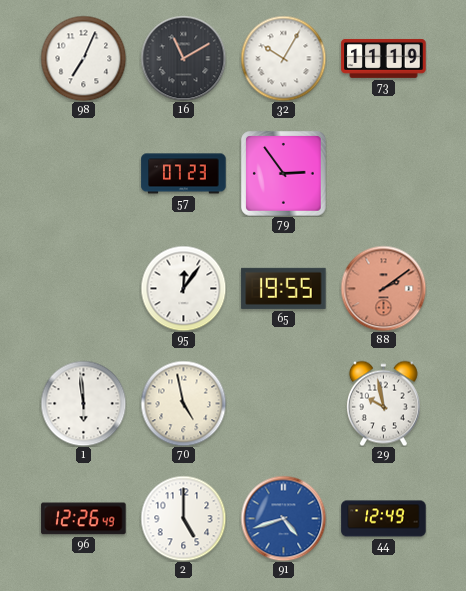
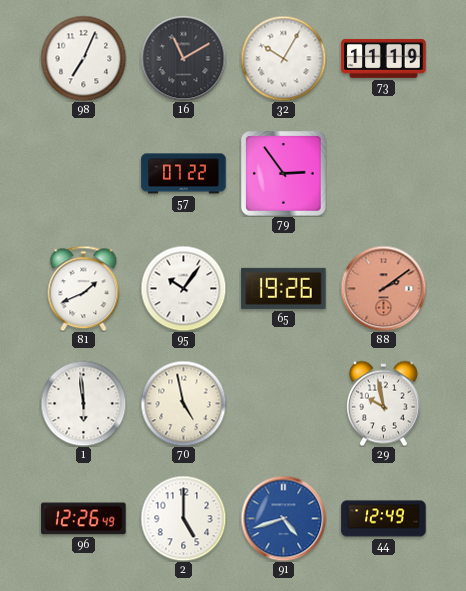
57: 07:23 -> 07:22
81: none -> 1:41
95: 12:06 -> 10:06
65: 19:55 -> 19:26
